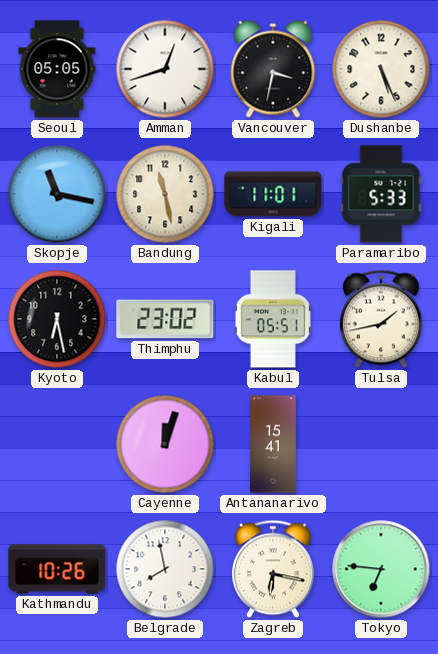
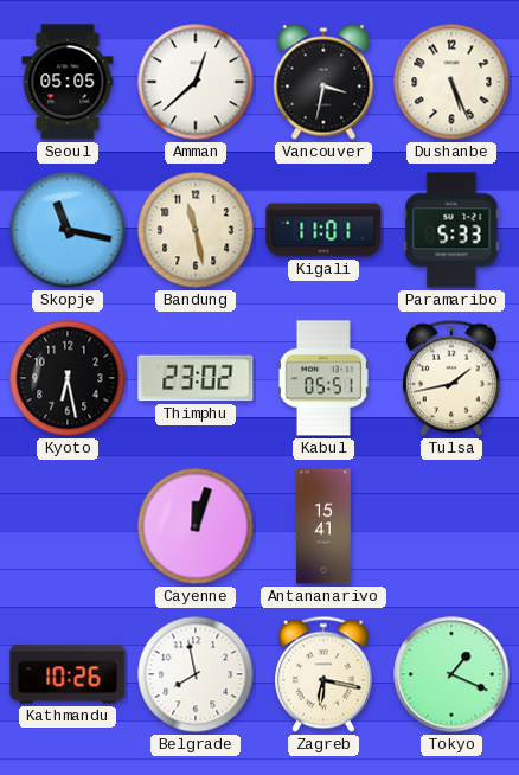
Amman: 12:42 -> 12:38
Tokyo: 6:46 -> 1:19
